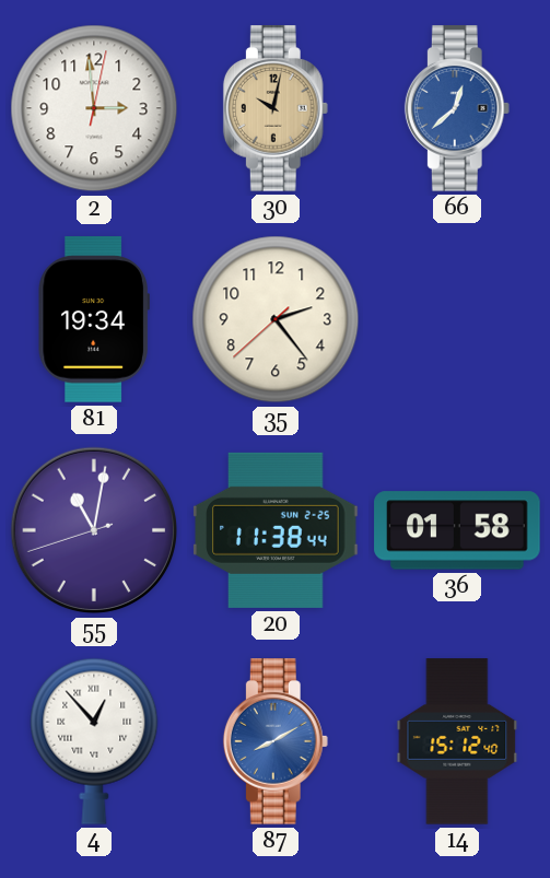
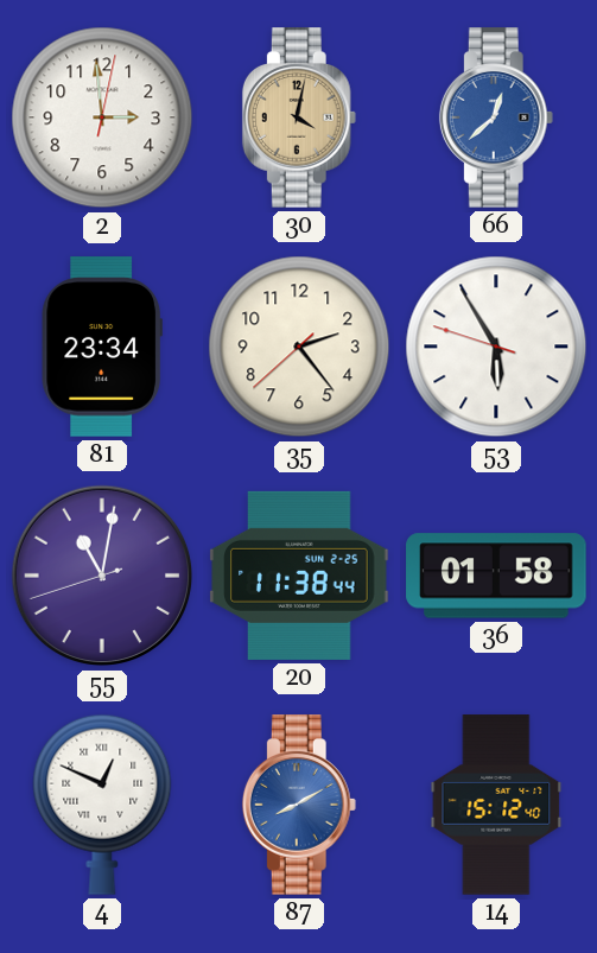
30: 10:02 -> 4:02
81: 19:34 -> 23:34
53: none -> 5:54
4: 12:53 -> 12:49
